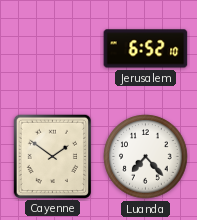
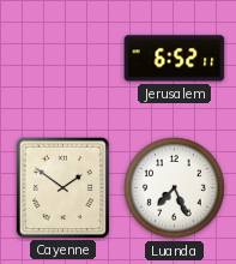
Jerusalem: 6:52:10 -> 6:52:11
Luanda: 7:23 -> 7:26
